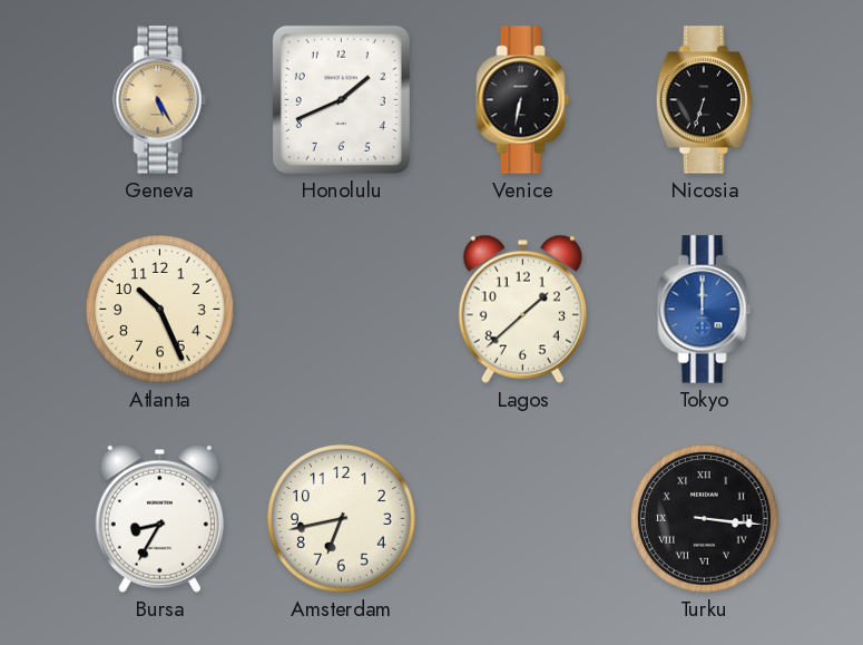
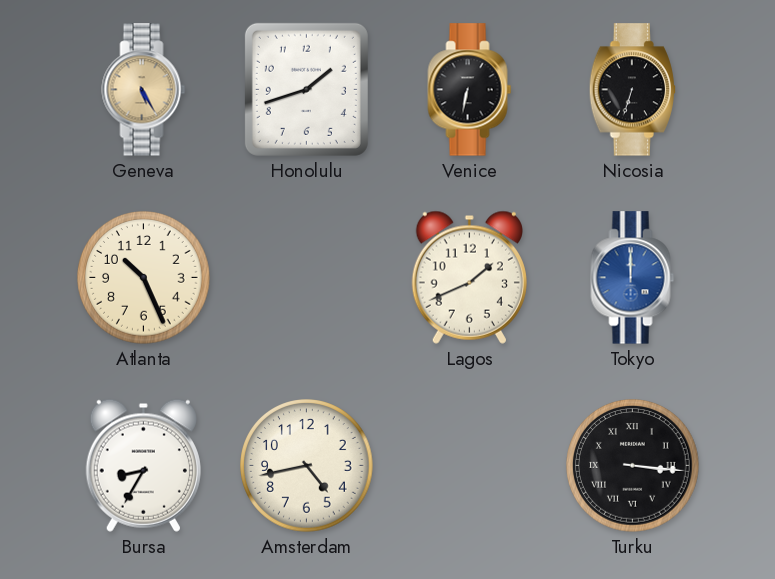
Honolulu: 1:41 -> 1:42
Lagos: 1:38 -> 1:41
Amsterdam: 6:43 -> 4:43
